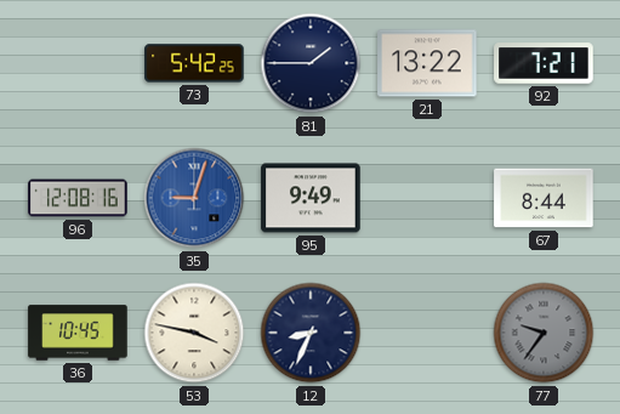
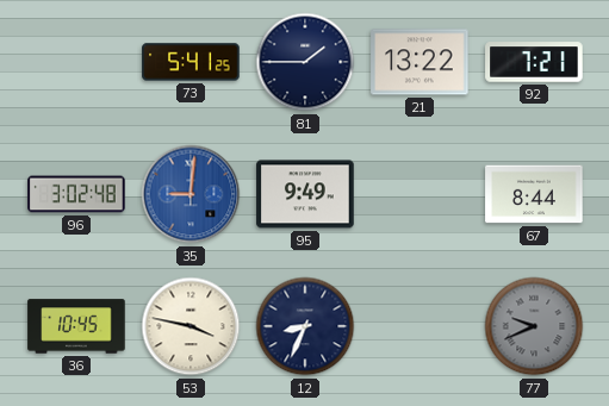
73: 5:42 -> 5:41
96: 12:08 -> 3:02
35: 9:03 -> 9:01
77: 9:36 -> 9:41
